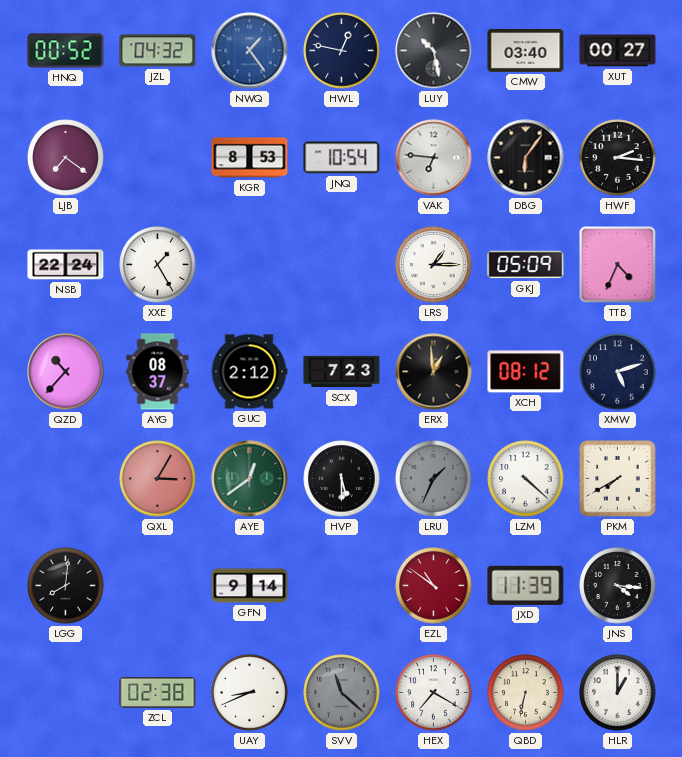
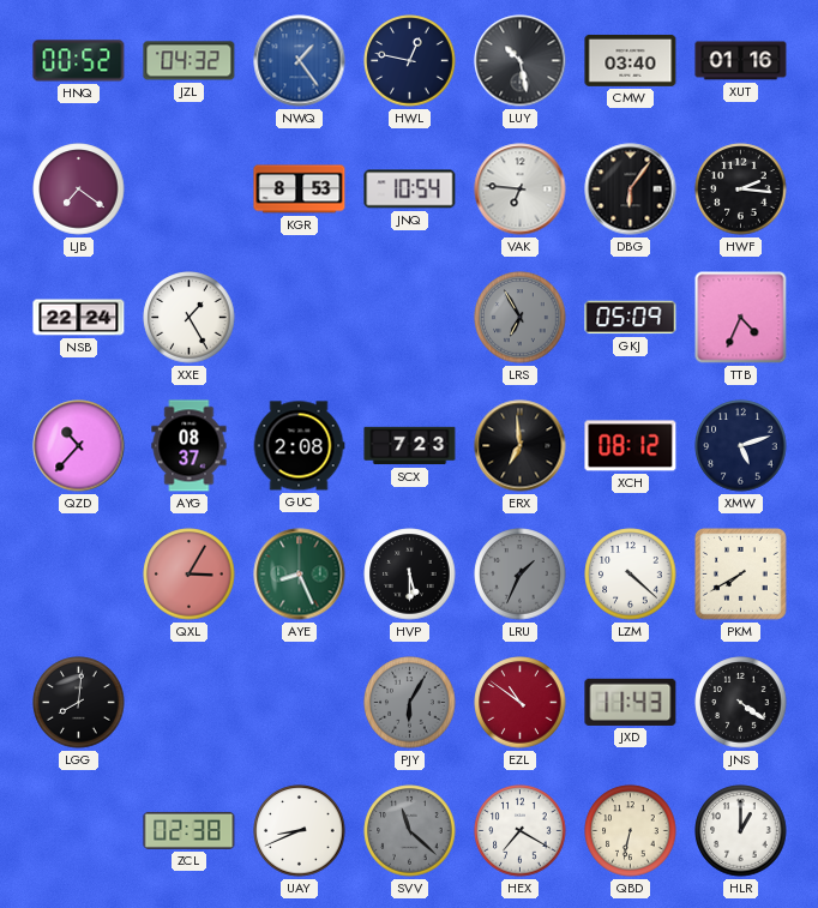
XUT: 00:27 -> 01:16
LRS: 1:15 -> 6:55
LRS dial: white -> grey
GUC: 2:12 -> 2:08
ERX: 12:59 -> 6:59
AYE: 12:39 -> 8:26
GFN: 9:14 -> none
PJY: none -> 6:05
JXD: 11:39 -> 11:43
JNS: 4:16 -> 4:21
